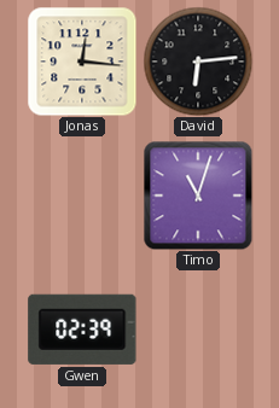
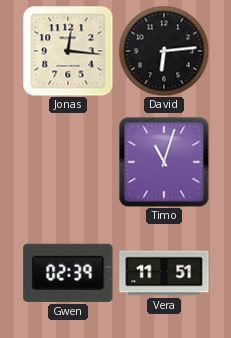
Vera: none -> 11:51
